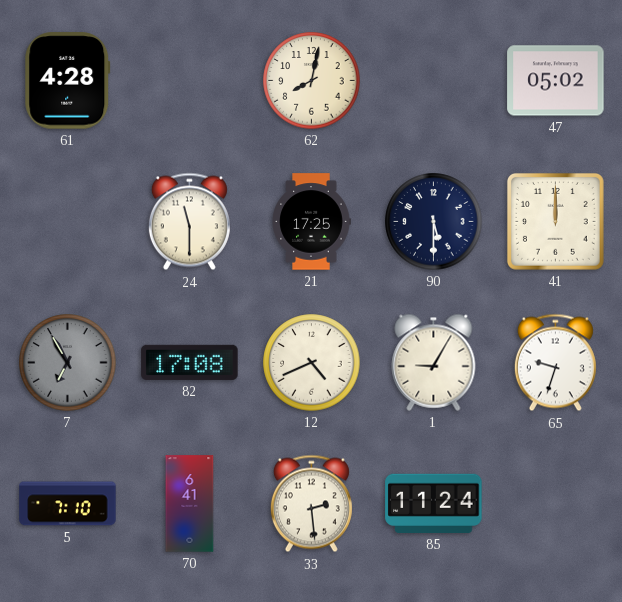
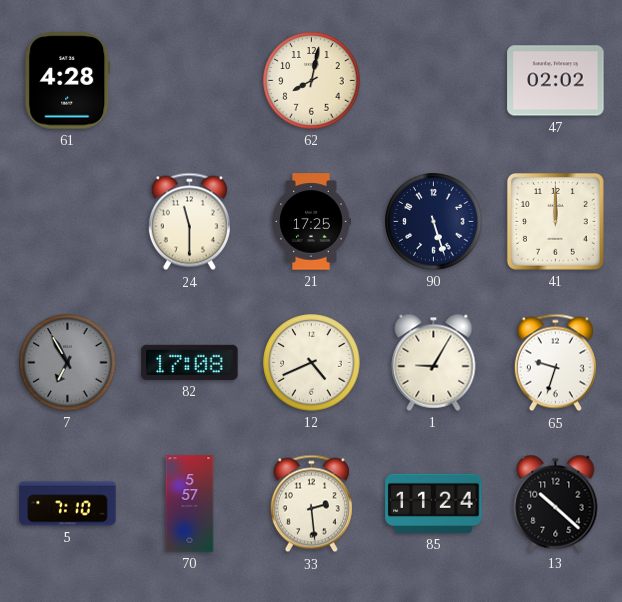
47: 05:02 -> 02:02
90: 5:30 -> 5:27
70: 6:41 -> 5:57
13: none -> 10:22
